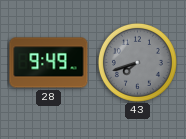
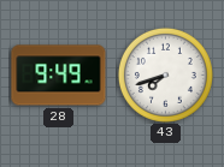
43 dial: grey -> white
